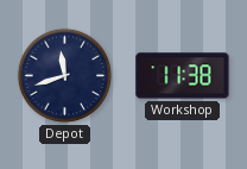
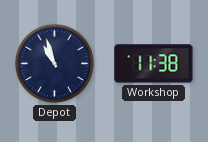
Depot: 11:42 -> 10:57
